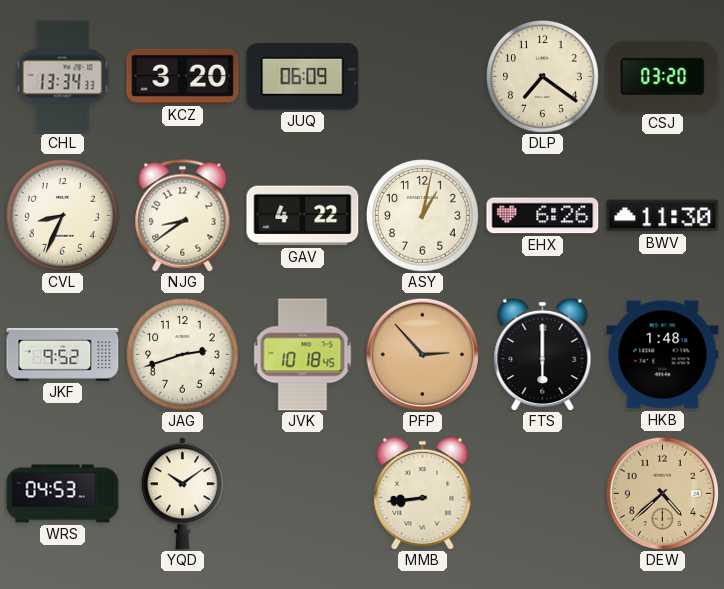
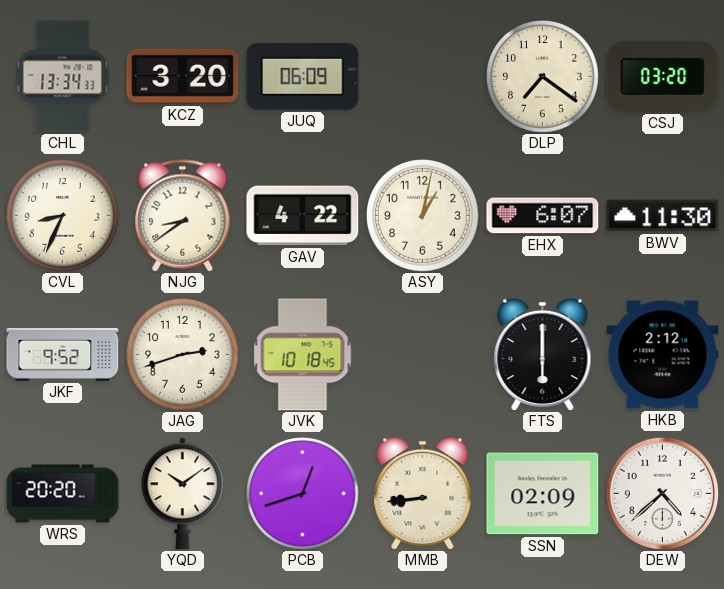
EHX: 6:26 -> 6:07
PFP: 2:53 -> none
HKB: 1:48 -> 2:12
WRS: 04:53 -> 20:20
PCB: none -> 12:42
SSN: none -> 02:09
DEW dial: champagne -> white
